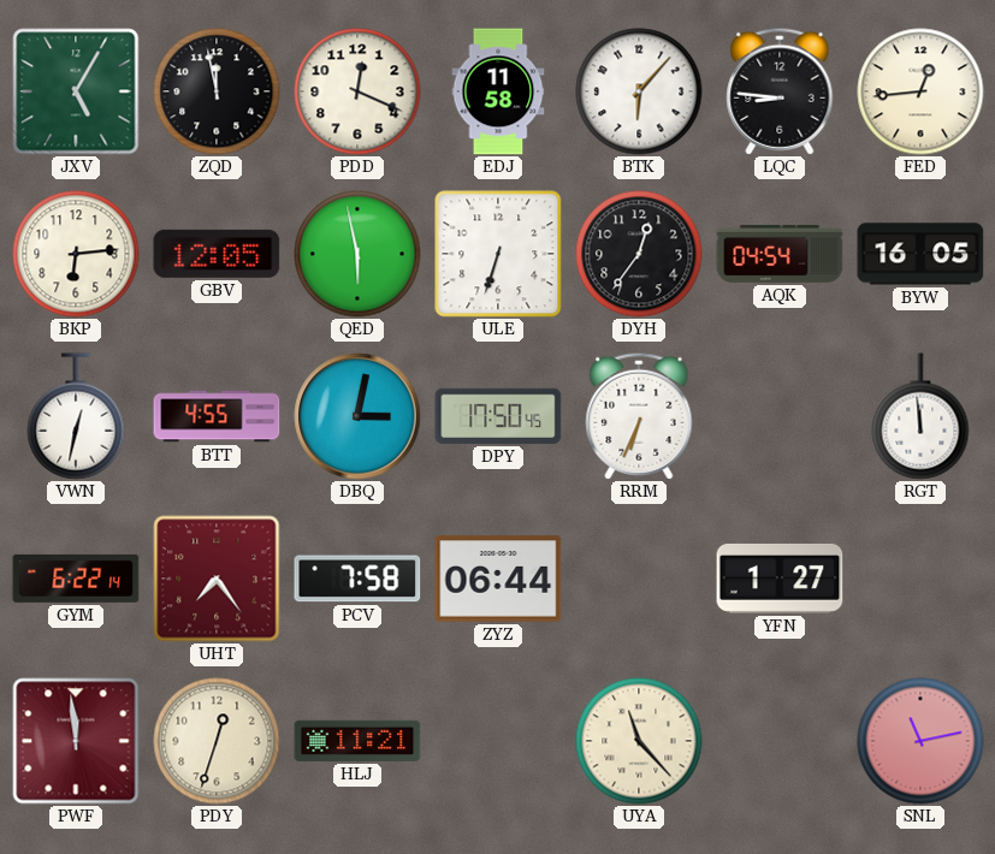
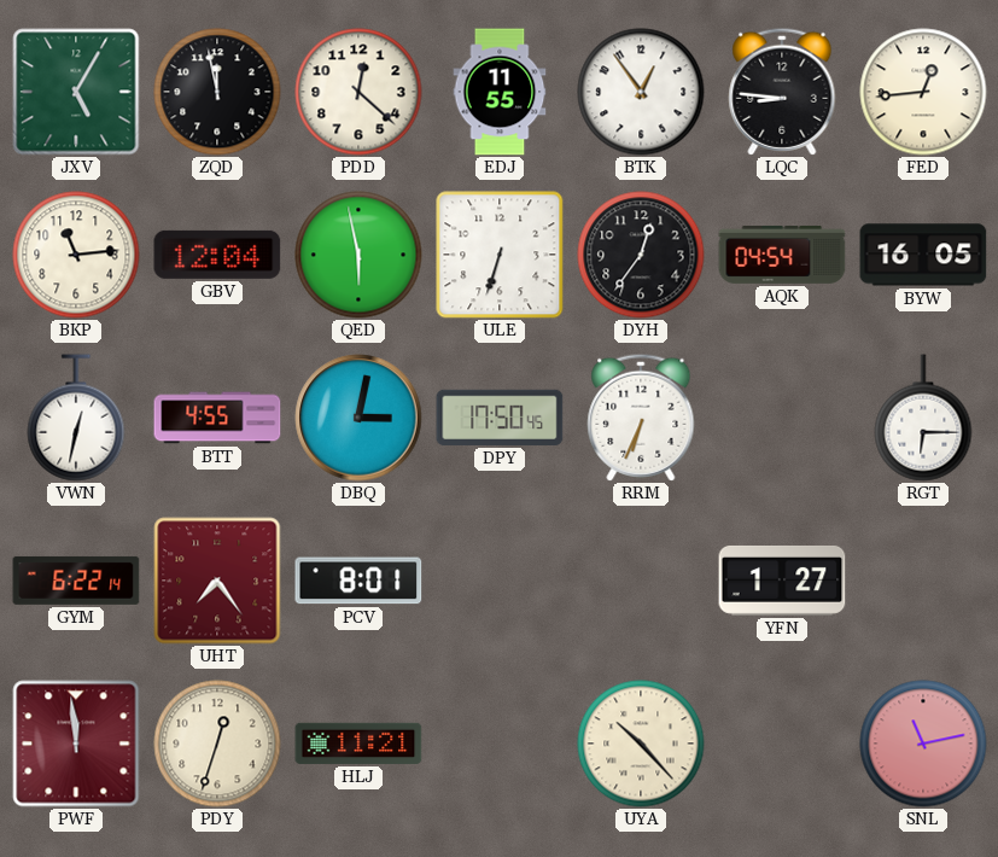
PDD: 12:19 -> 12:22
EDJ: 11:58 -> 11:55
BTK: 6:07 -> 12:54
BKP: 6:14 -> 11:14
GBV: 12:05 -> 12:04
RGT: 11:59 -> 6:15
PCV: 7:58 -> 8:01
ZYZ: 06:44 -> none
UYA: 11:23 -> 10:23
